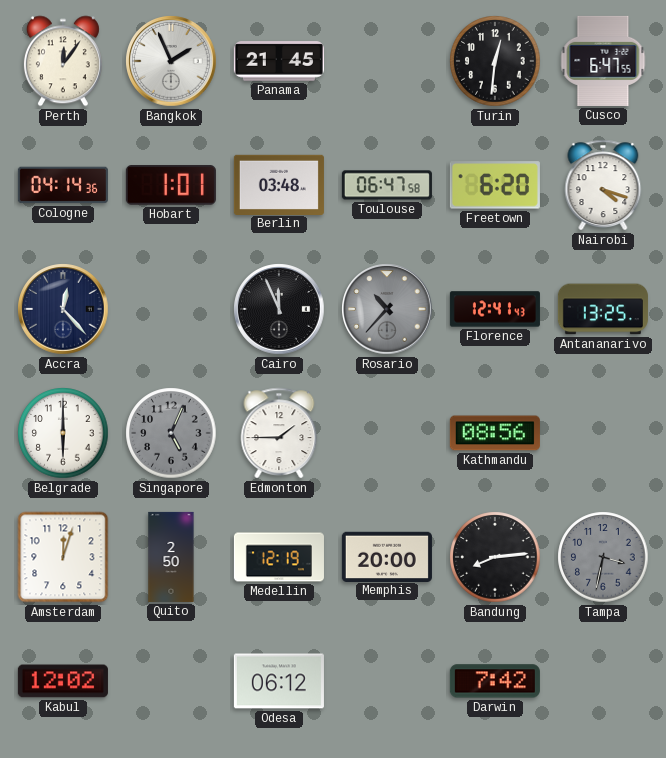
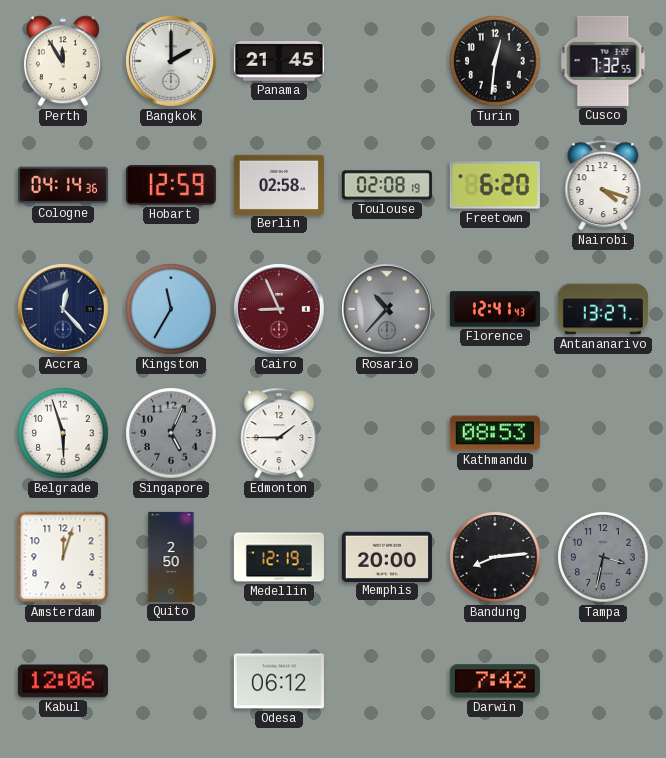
Perth: 12:06 -> 11:55
Bangkok: 1:56 -> 2:00
Cusco: 6:47 -> 7:32
Hobart: 1:01 -> 12:59
Berlin: 03:48 -> 02:58
Toulouse: 06:47 -> 02:08
Kingston: none -> 11:35
Cairo: 11:56 -> 8:56
Cairo dial: black -> burgundy
Antananarivo: 13:25 -> 13:27
Belgrade: 6:00 -> 5:57
Kathmandu: 08:56 -> 08:53
Kabul: 12:02 -> 12:06
